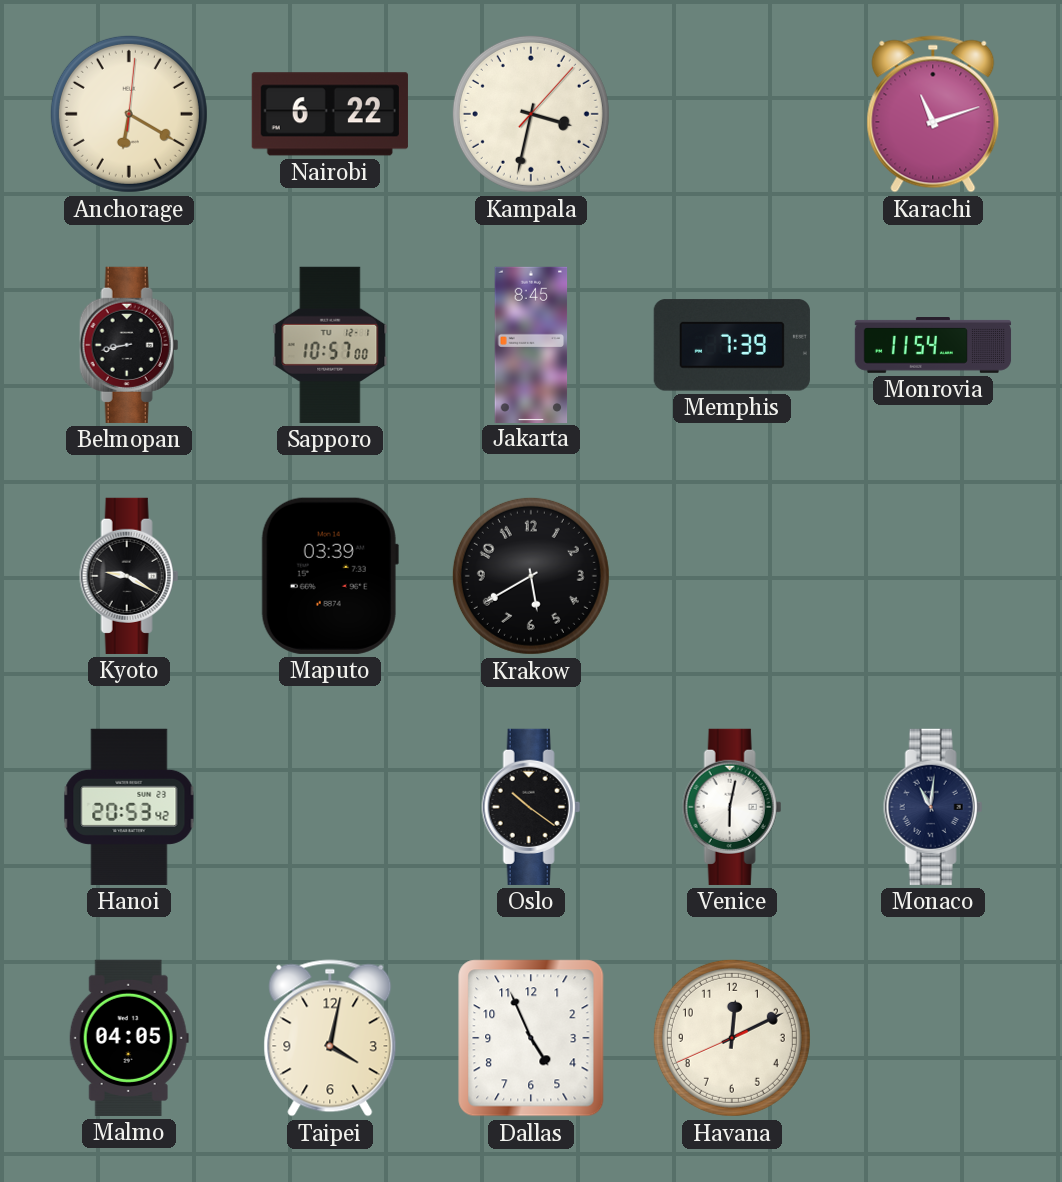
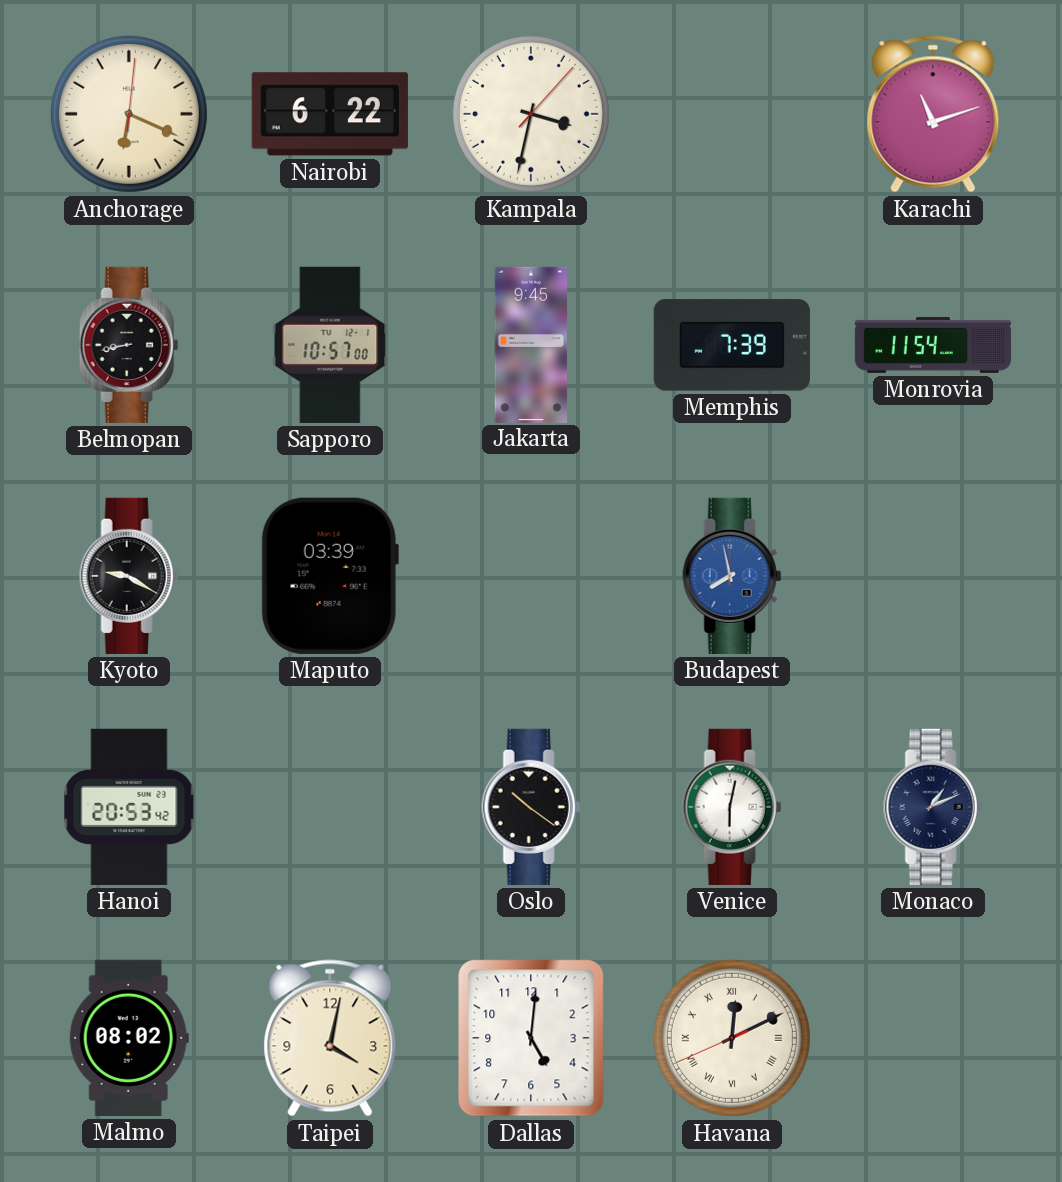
Anchorage: 6:20 -> 6:19
Jakarta: 8:45 -> 9:45
Krakow: 5:40 -> none
Budapest: none -> 7:58
Monaco: 11:01 -> 1:11
Malmo: 04:05 -> 08:02
Dallas: 4:56 -> 5:01
Havana numerals: Arabic -> Roman
